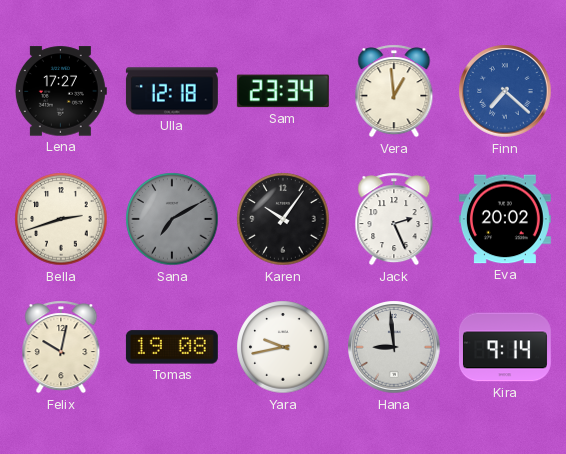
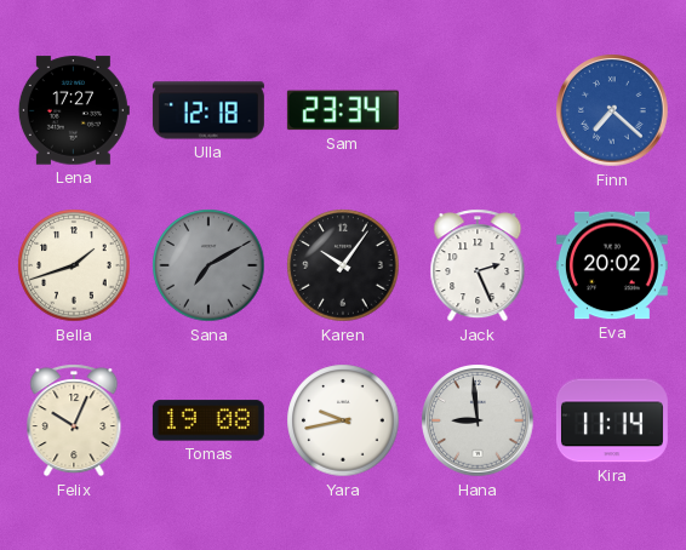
Vera: 12:59 -> none
Bella: 2:42 -> 1:42
Felix: 10:02 -> 10:04
Kira: 9:14 -> 11:14
